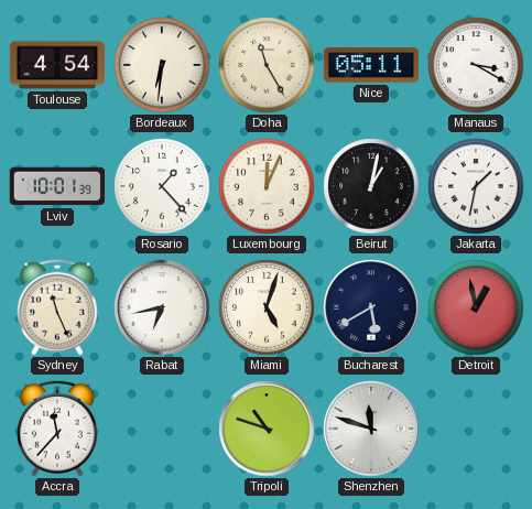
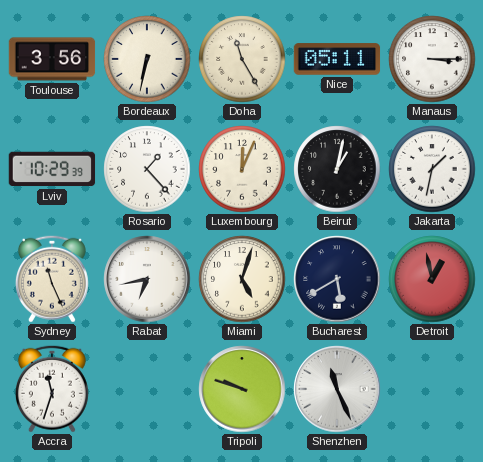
Toulouse: 4:54 -> 3:56
Bordeaux: 6:31 -> 6:32
Manaus: 3:20 -> 3:15
Lviv: 10:01 -> 10:29
Accra: 11:37 -> 11:33
Tripoli: 10:48 -> 9:48
Shenzhen: 11:48 -> 11:26
